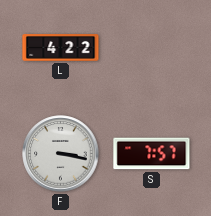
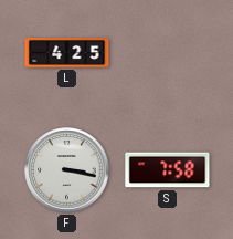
L: 4:22 -> 4:25
S: 7:57 -> 7:58
